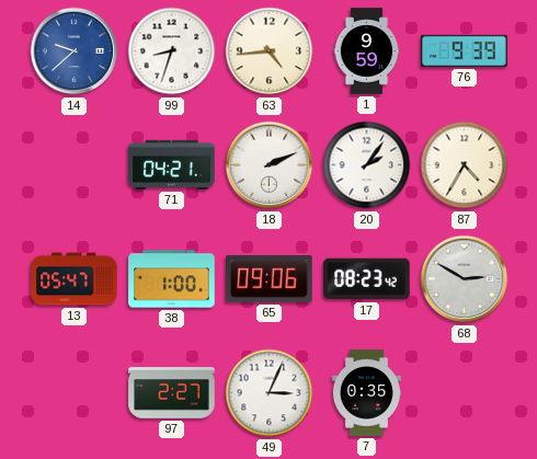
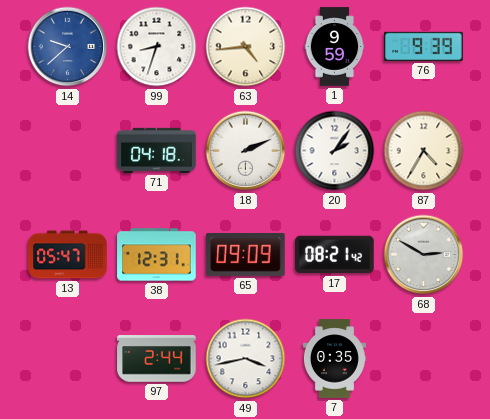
71: 04:21 -> 04:18
38: 1:00 -> 12:31
65: 09:06 -> 09:09
17: 08:23 -> 08:21
97: 2:27 -> 2:44
49: 3:04 -> 3:43
